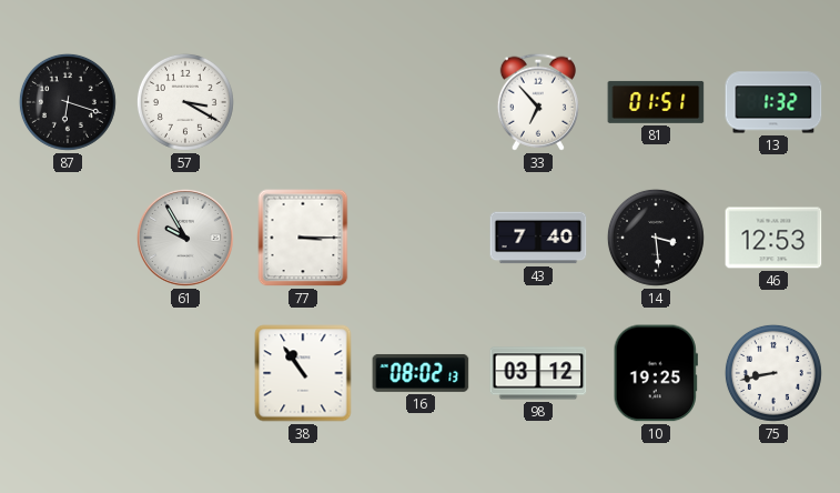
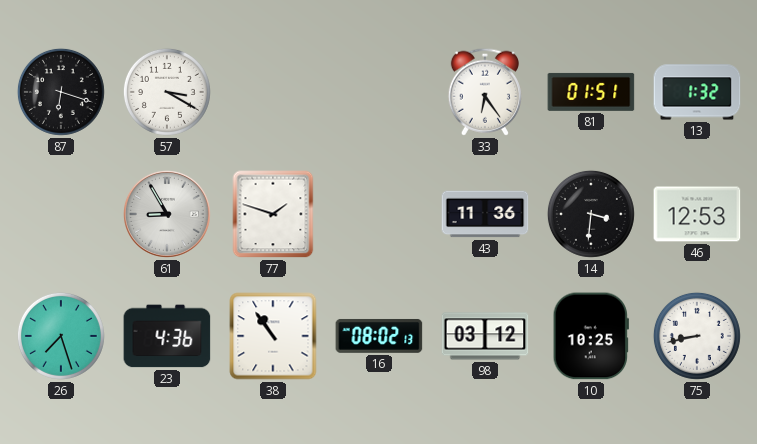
33: 6:53 -> 6:24
61: 9:55 -> 8:55
77: 3:15 -> 1:48
43: 7:40 -> 11:36
14: 3:29 -> 3:31
26: none -> 7:27
23: none -> 4:36
10: 19:25 -> 10:25
